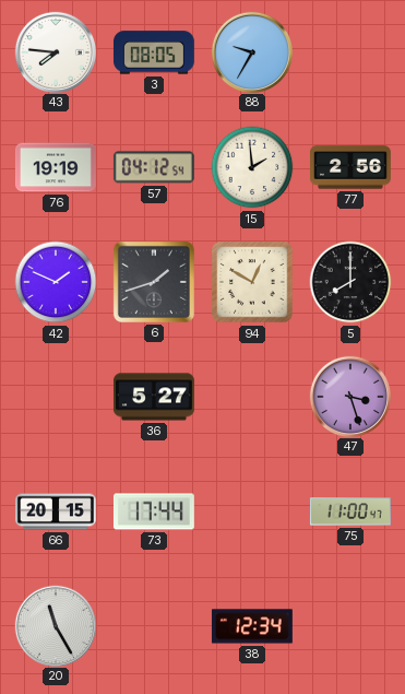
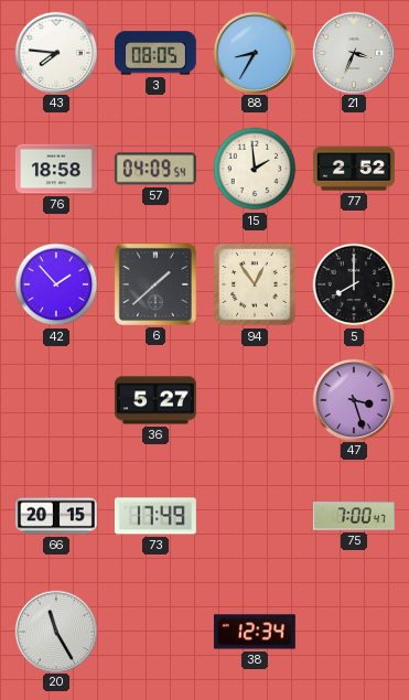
88: 9:35 -> 8:35
21: none -> 3:34
76: 19:19 -> 18:58
57: 04:12 -> 04:09
77: 2:56 -> 2:52
42: 1:49 -> 1:53
6: 1:42 -> 1:38
94: 12:50 -> 12:54
73: 17:44 -> 17:49
75: 11:00 -> 7:00
